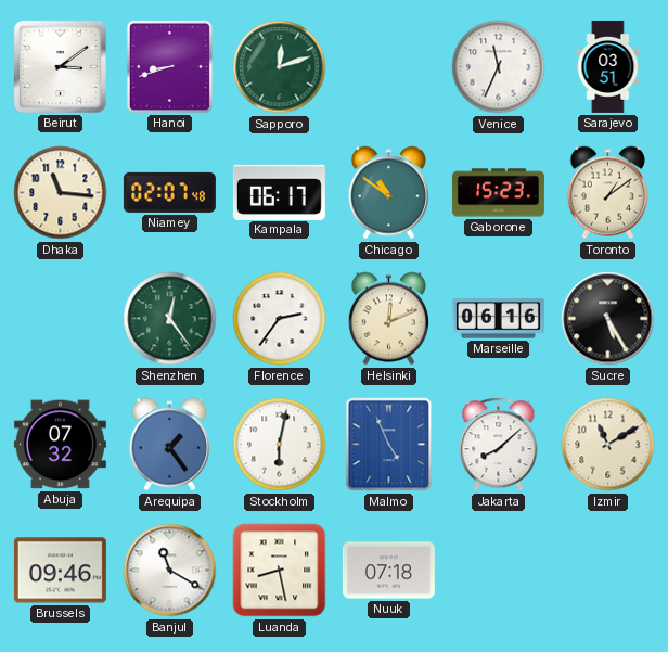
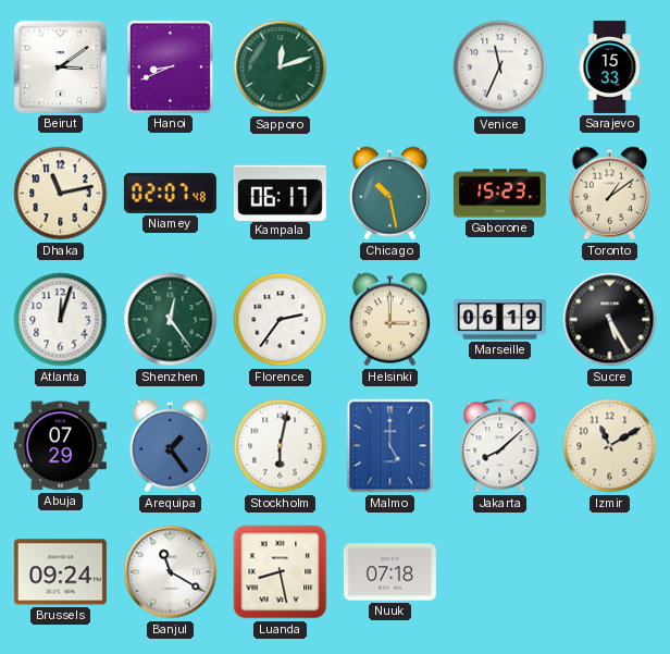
Hanoi: 8:42 -> 8:41
Sarajevo: 03:51 -> 15:33
Dhaka: 11:16 -> 11:13
Chicago: 10:51 -> 10:28
Atlanta: none -> 12:03
Helsinki: 12:11 -> 3:00
Marseille: 06:16 -> 06:19
Abuja: 07:32 -> 07:29
Malmo: 4:56 -> 5:00
Brussels: 09:46 -> 09:24
